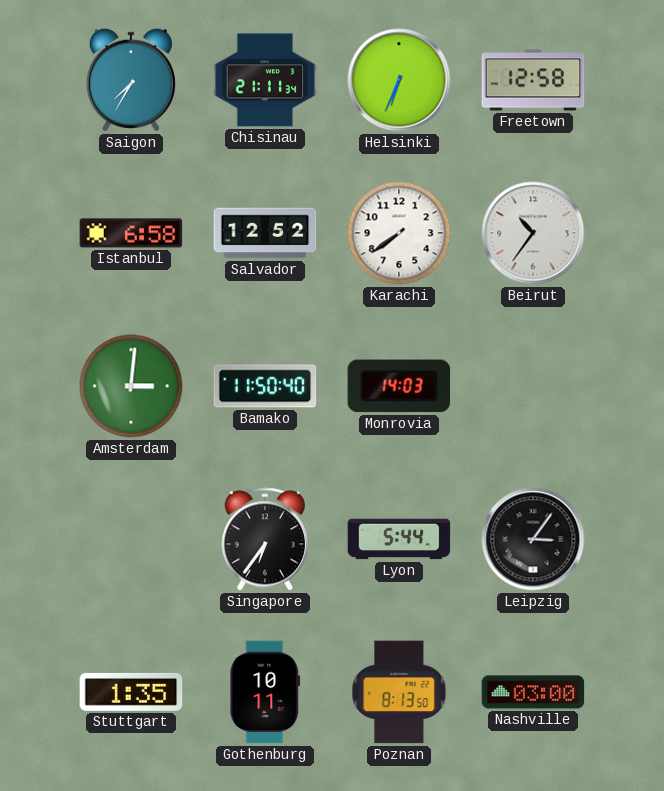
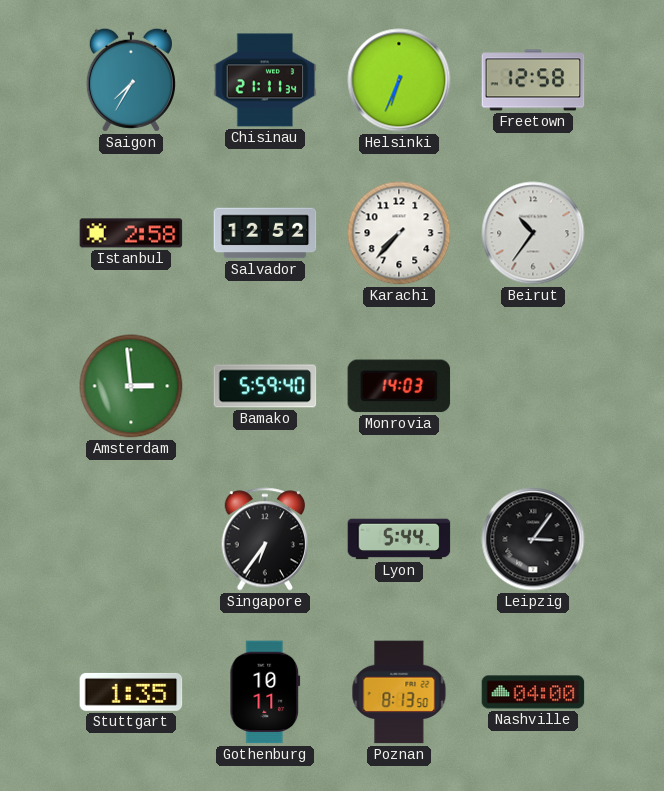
Istanbul: 6:58 -> 2:58
Karachi: 7:39 -> 7:37
Amsterdam: 3:01 -> 2:59
Bamako: 11:50 -> 5:59
Nashville: 03:00 -> 04:00
